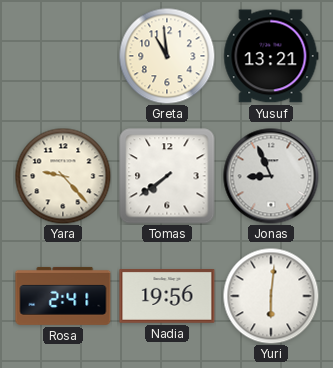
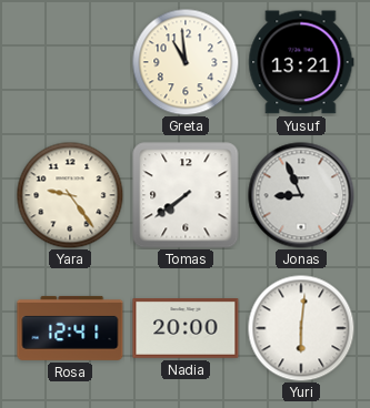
Yara: 9:23 -> 9:24
Rosa: 2:41 -> 12:41
Nadia: 19:56 -> 20:00
